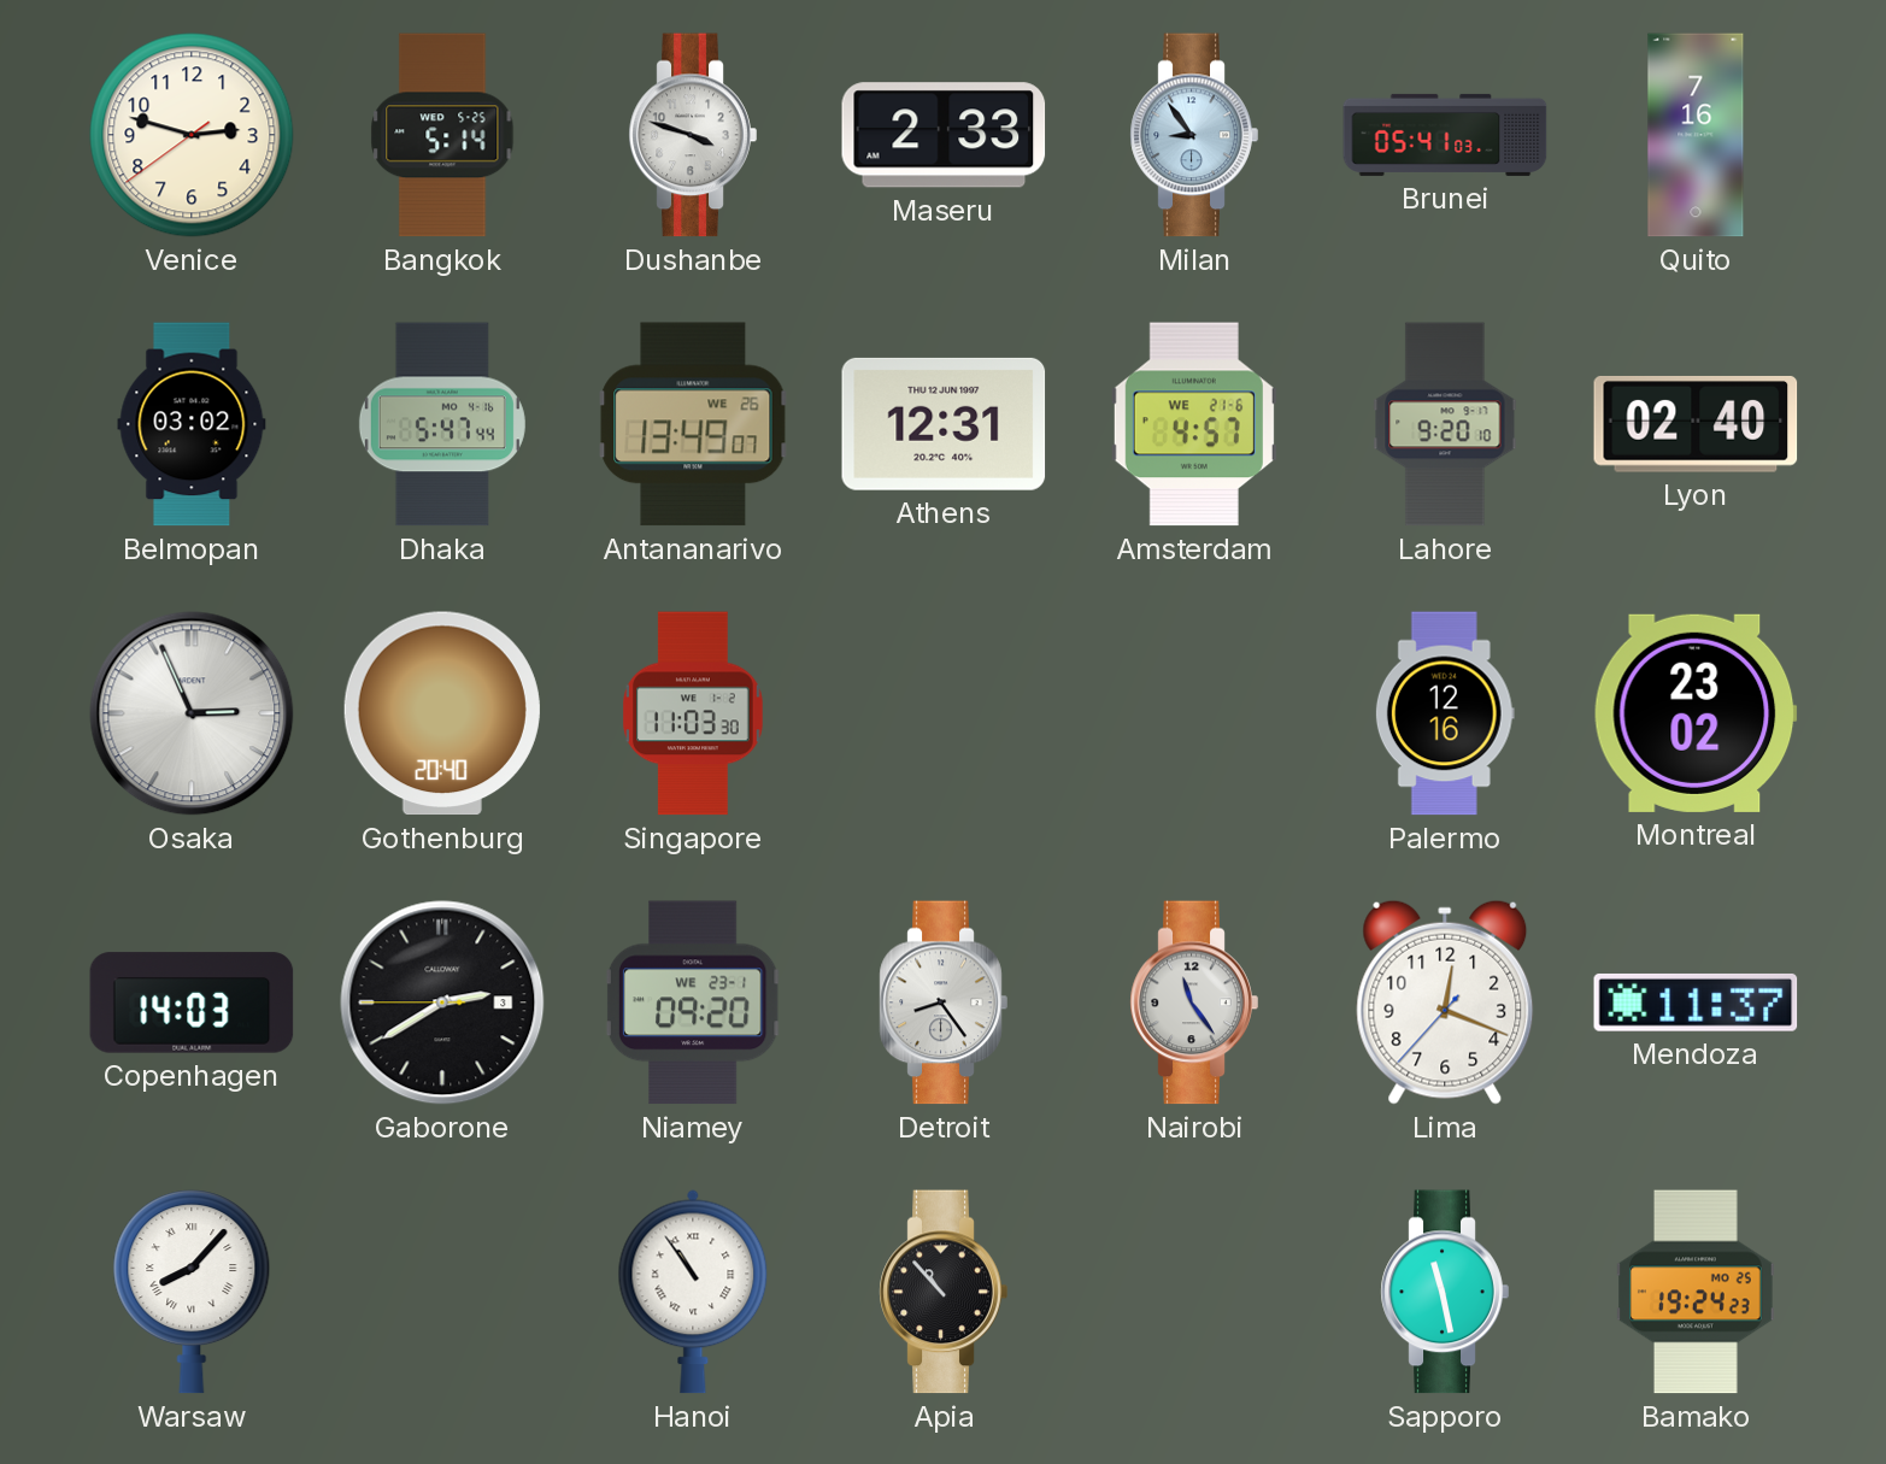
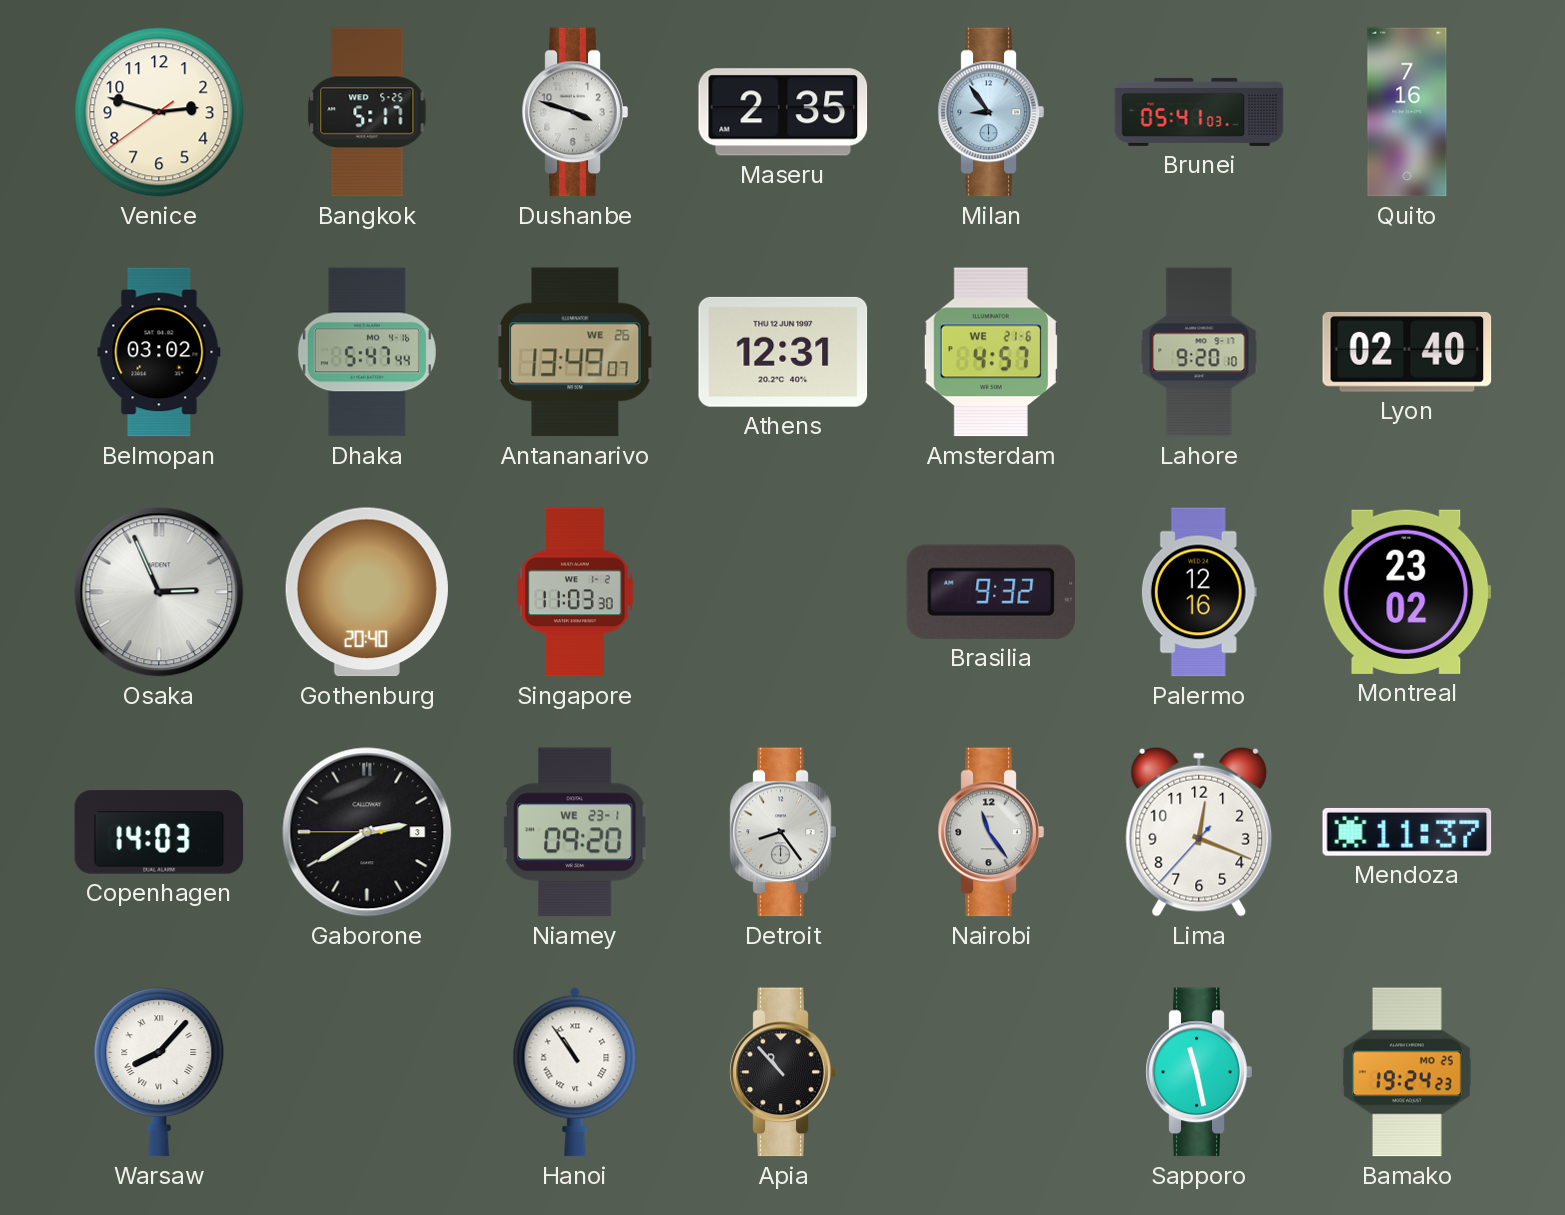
Bangkok: 5:14 -> 5:17
Maseru: 2:33 -> 2:35
Brasilia: none -> 9:32
